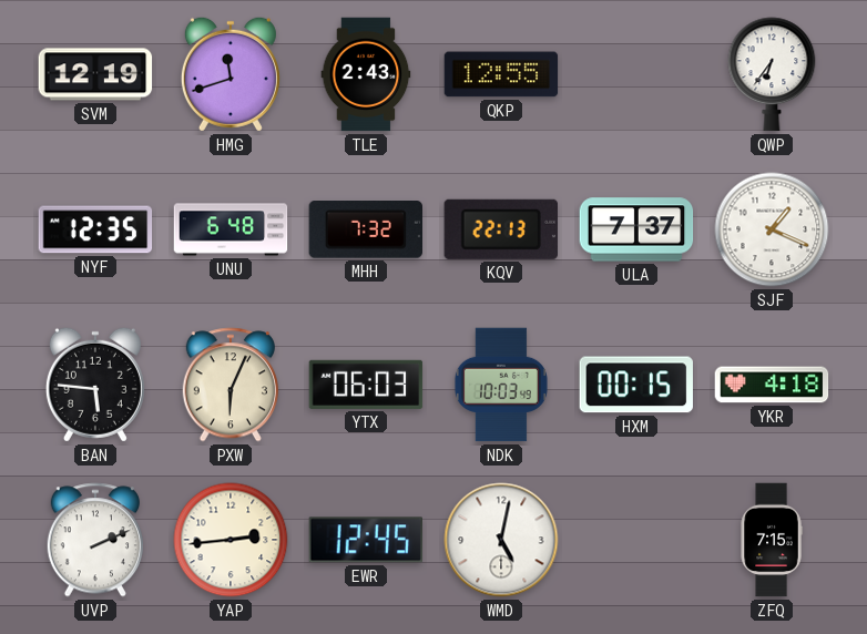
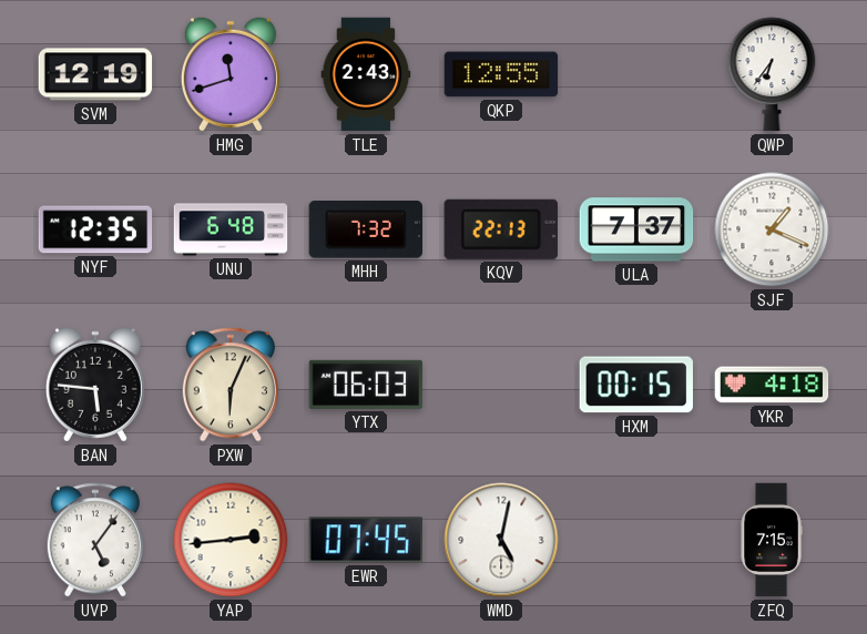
NDK: 10:03 -> none
UVP: 2:11 -> 5:06
EWR: 12:45 -> 07:45
